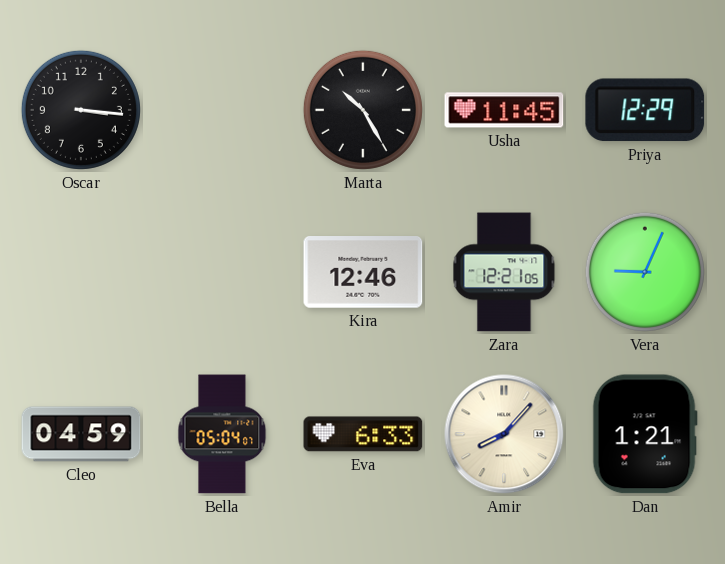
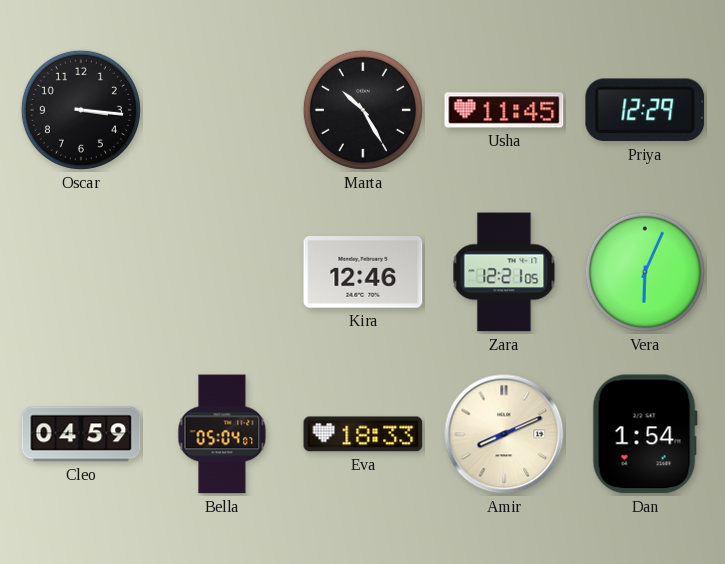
Vera: 9:04 -> 6:04
Eva: 6:33 -> 18:33
Amir: 8:07 -> 8:11
Dan: 1:21 -> 1:54
